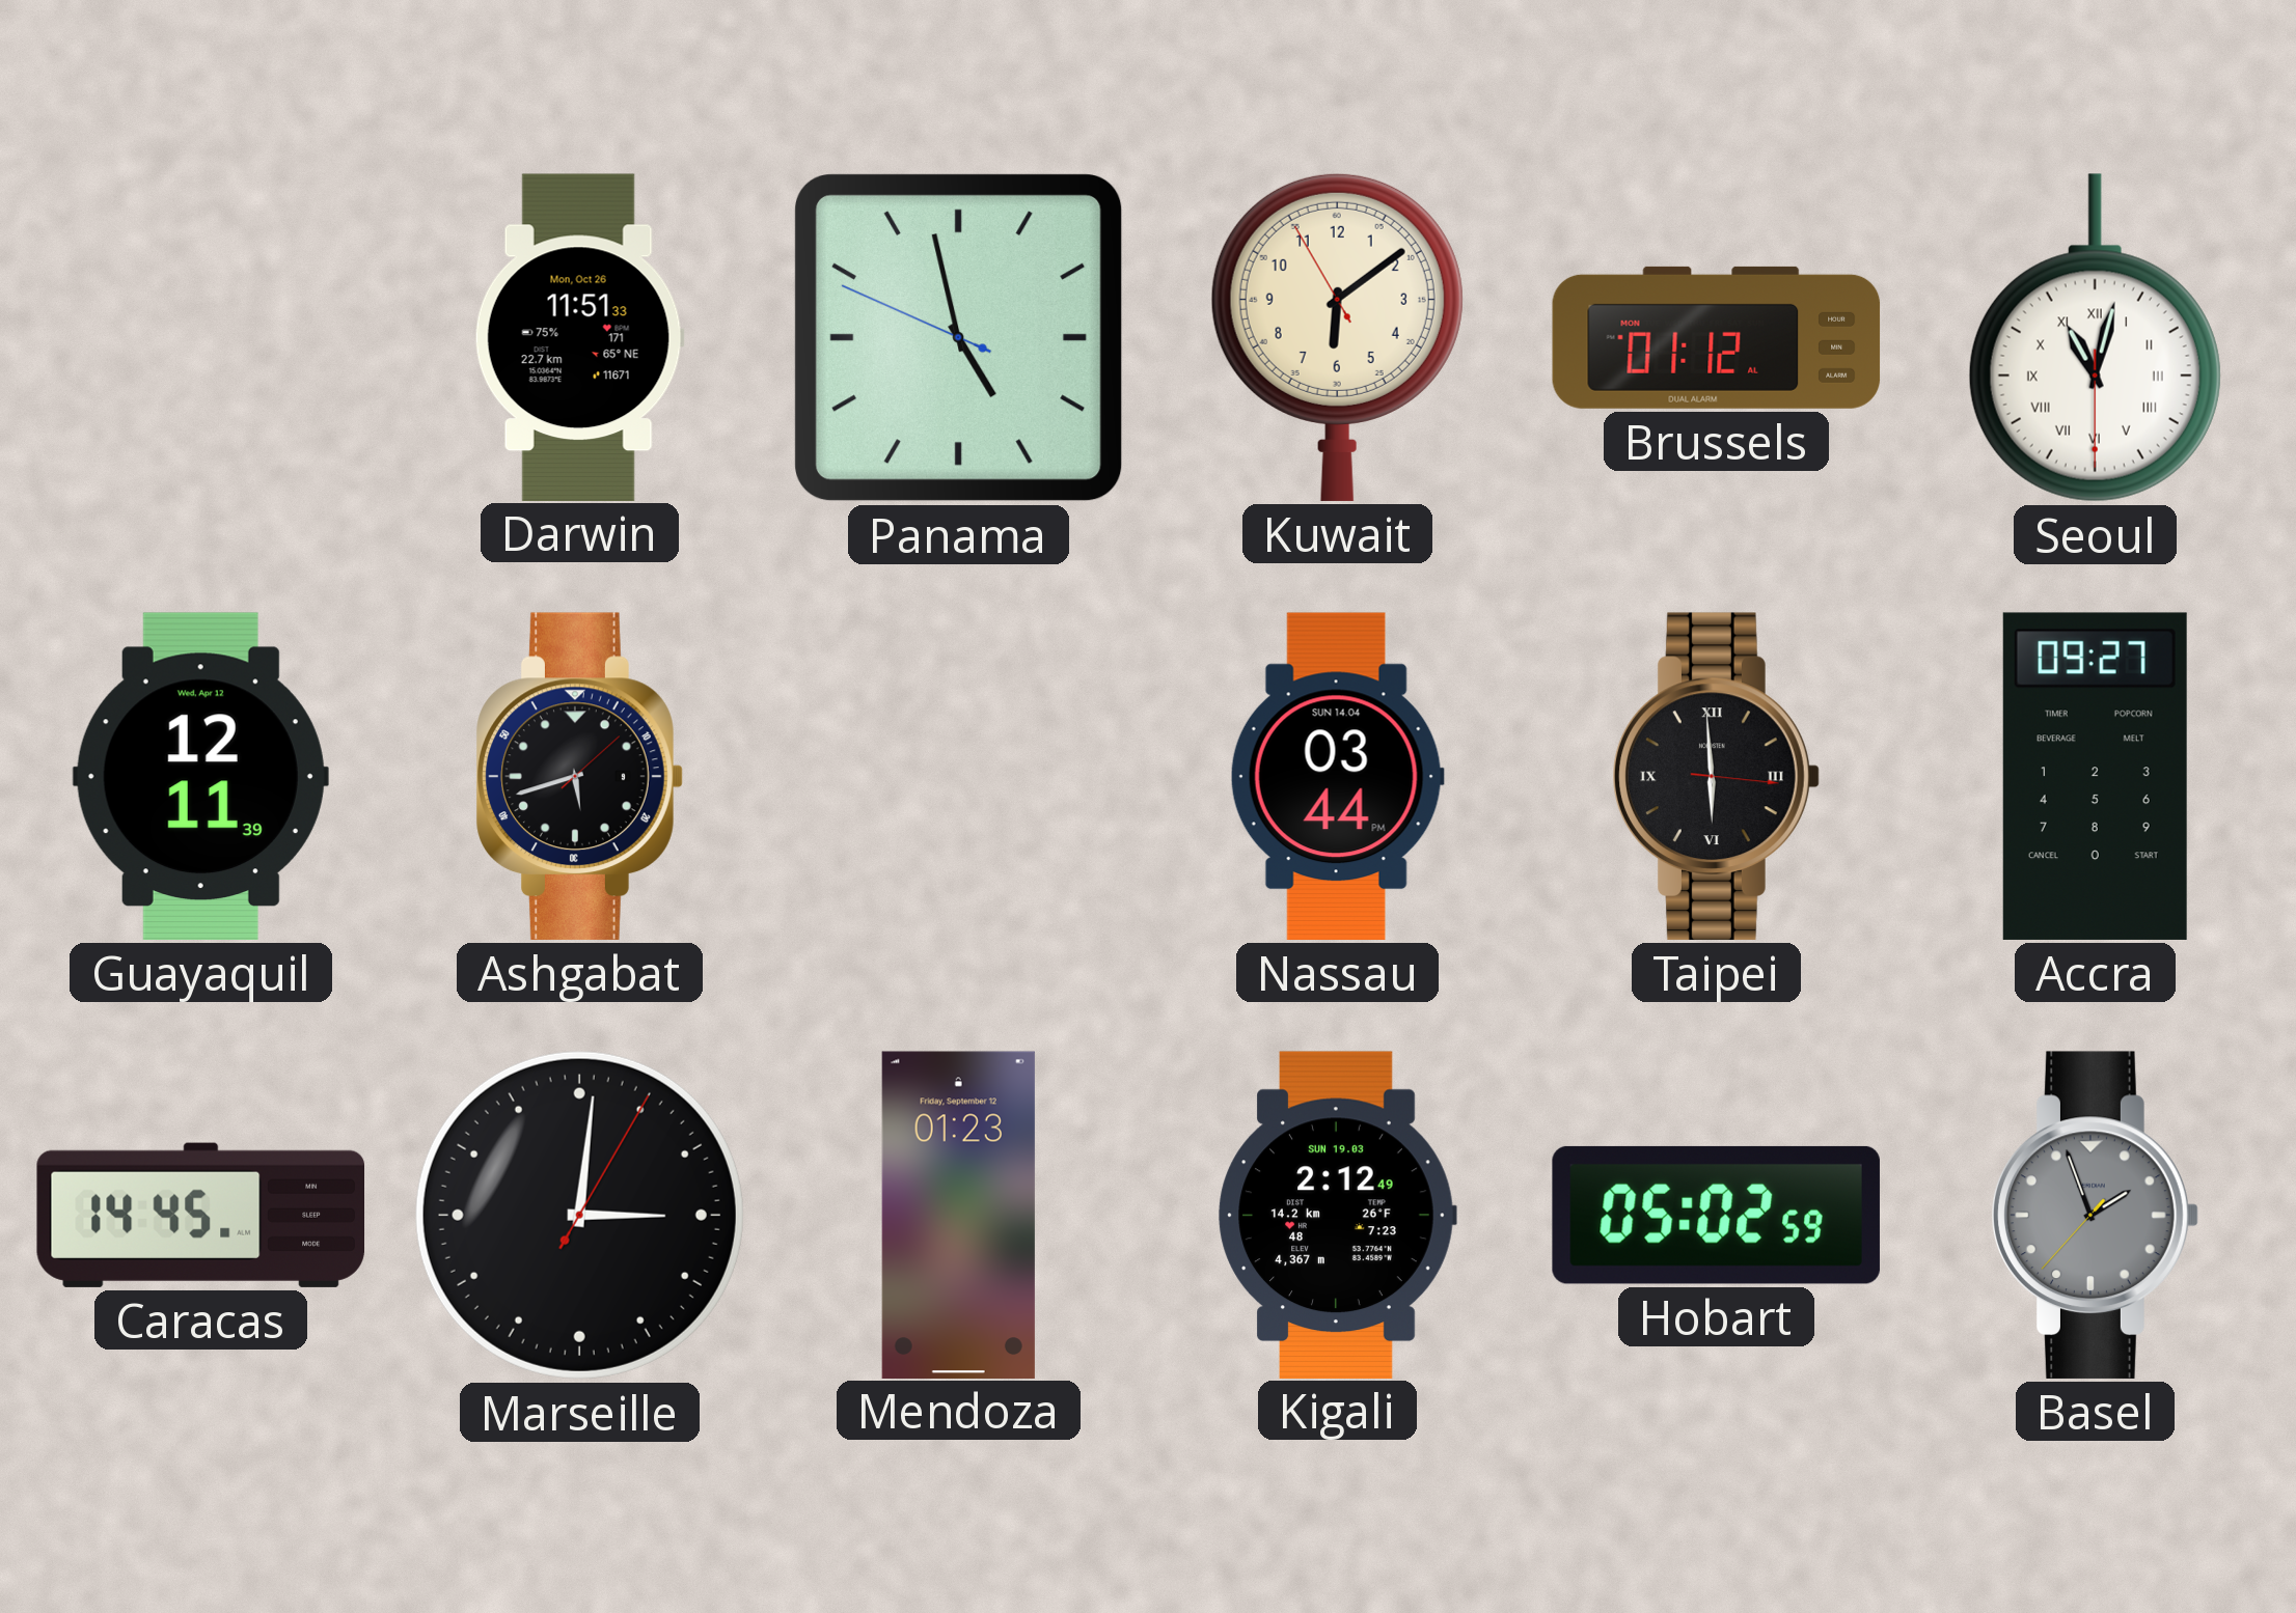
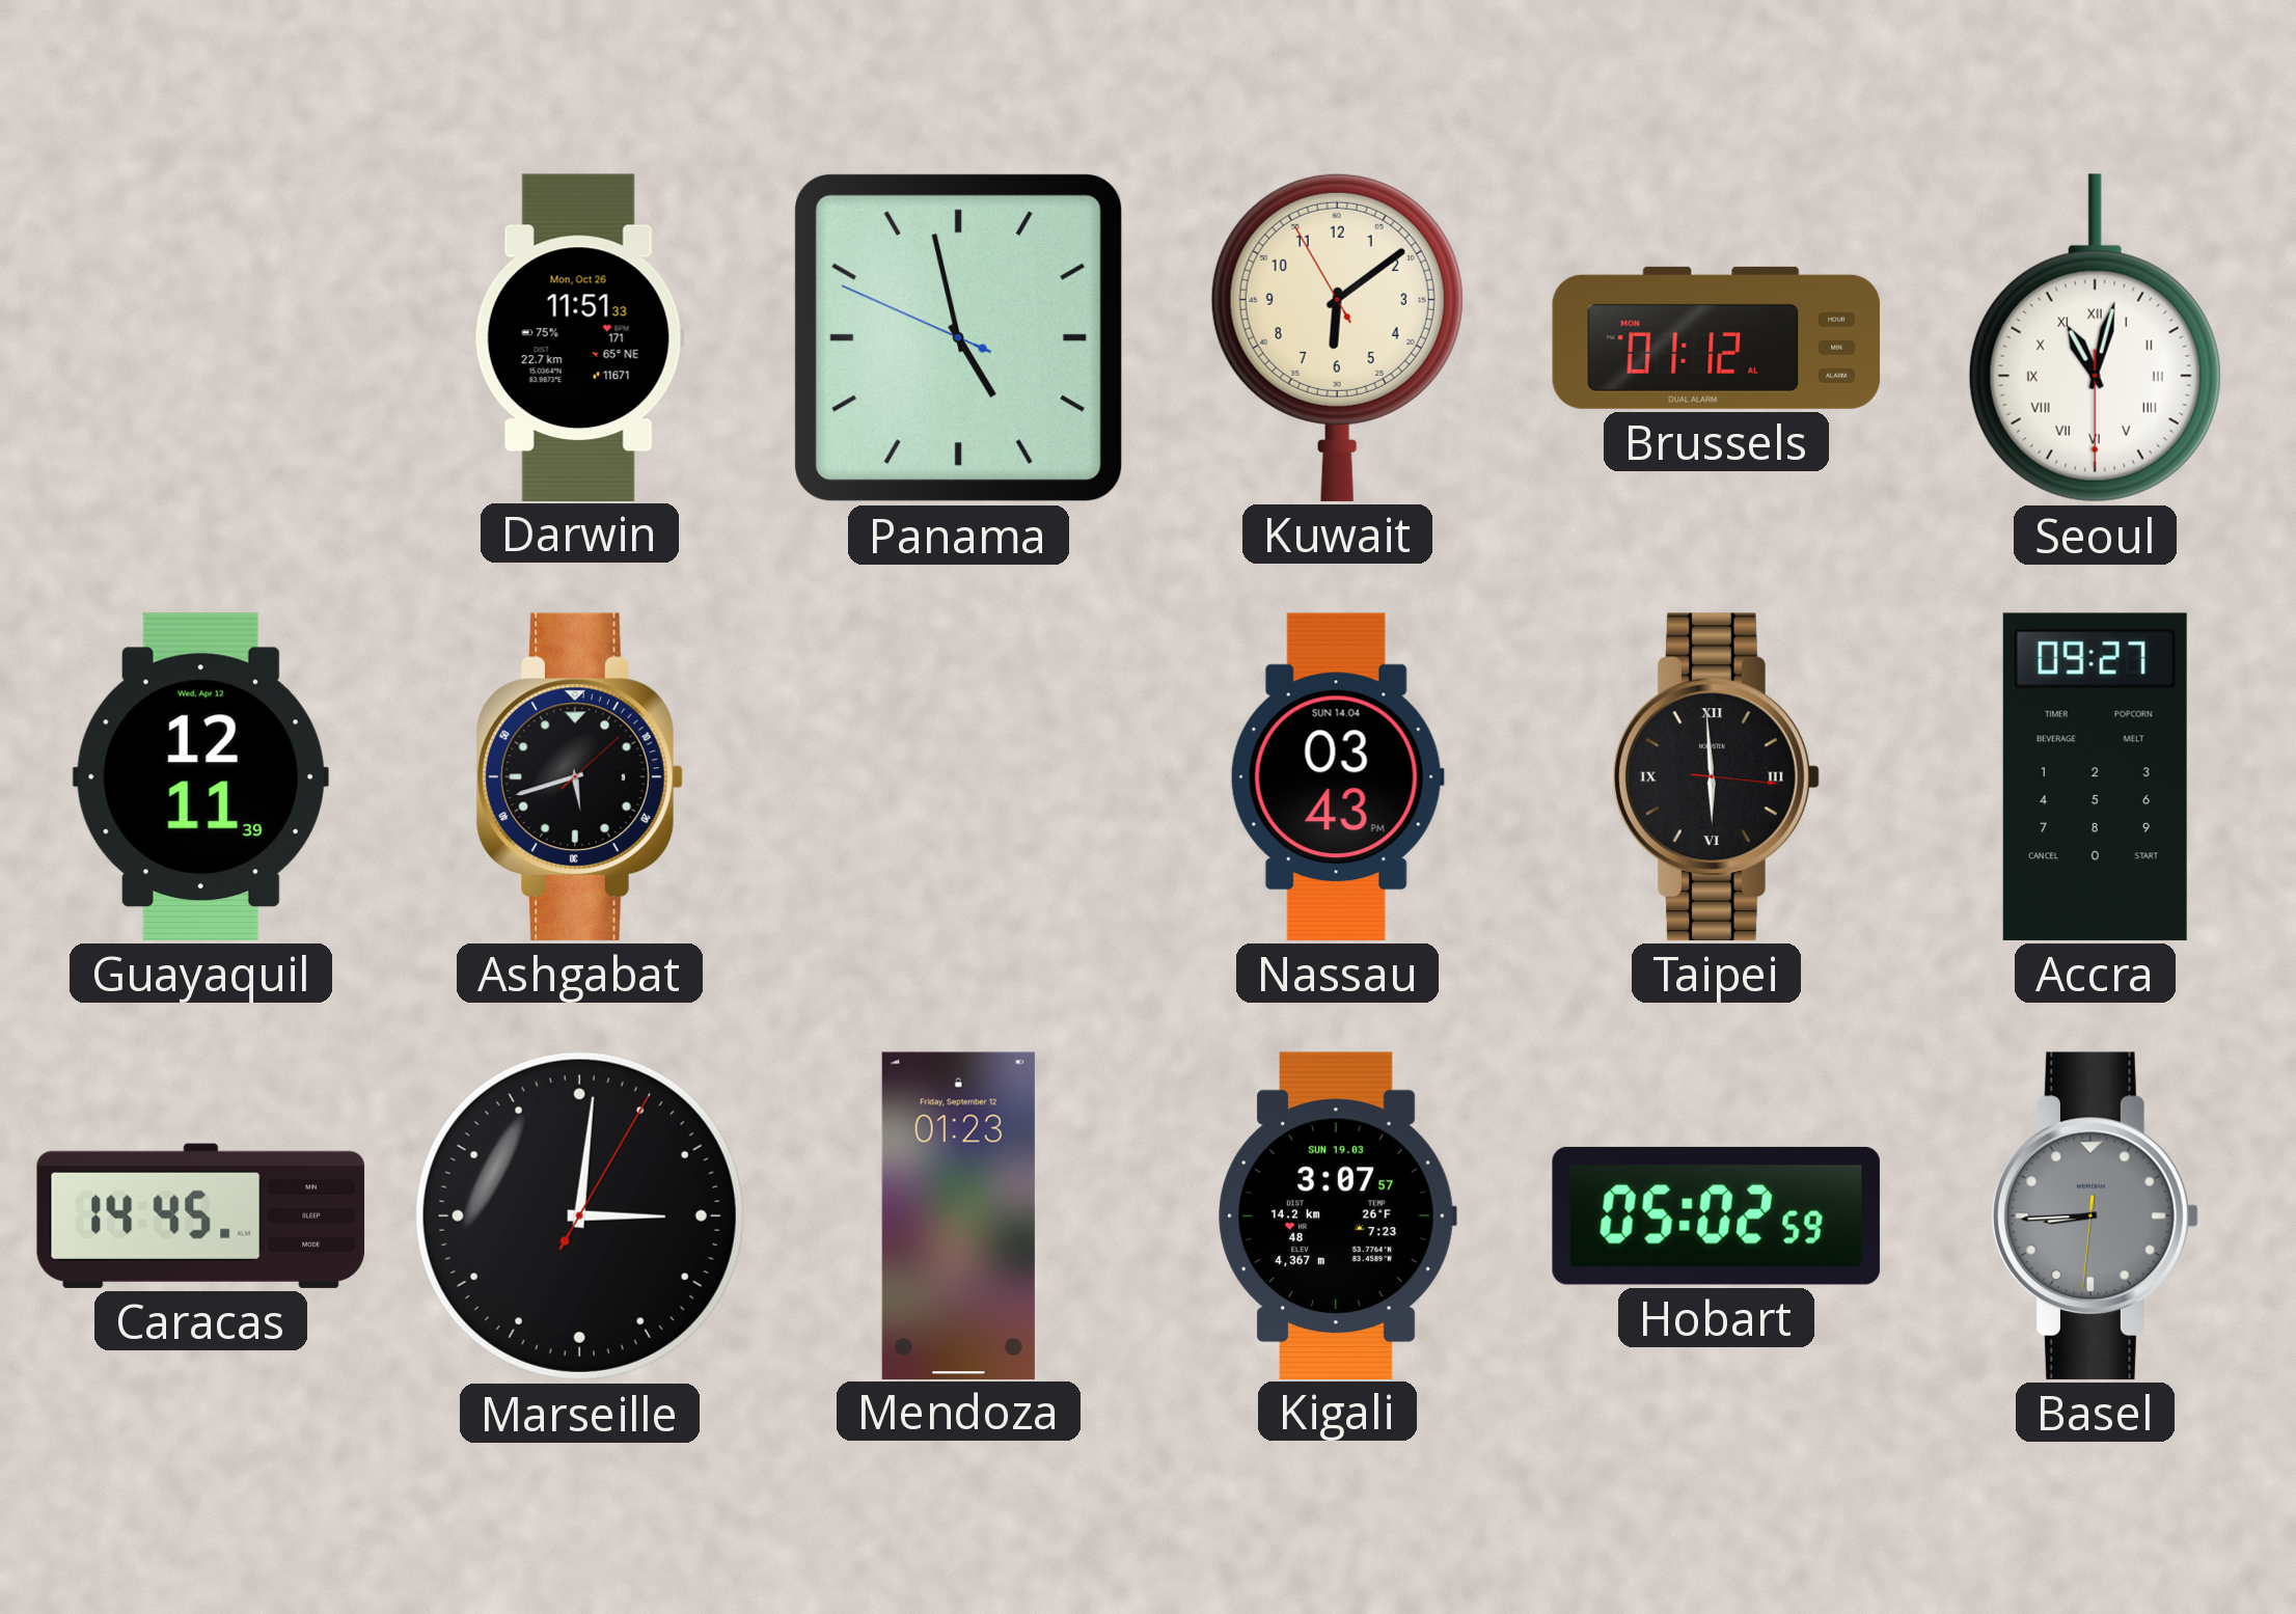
Nassau: 03:44 -> 03:43
Kigali: 2:12 -> 3:07
Basel: 1:56 -> 8:44
